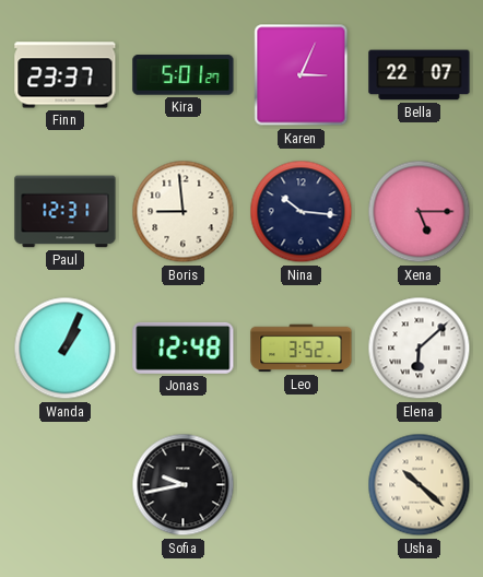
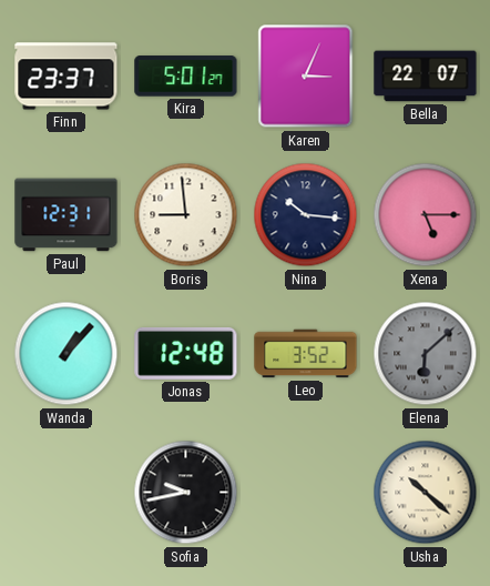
Wanda: 1:04 -> 1:07
Elena dial: white -> grey
